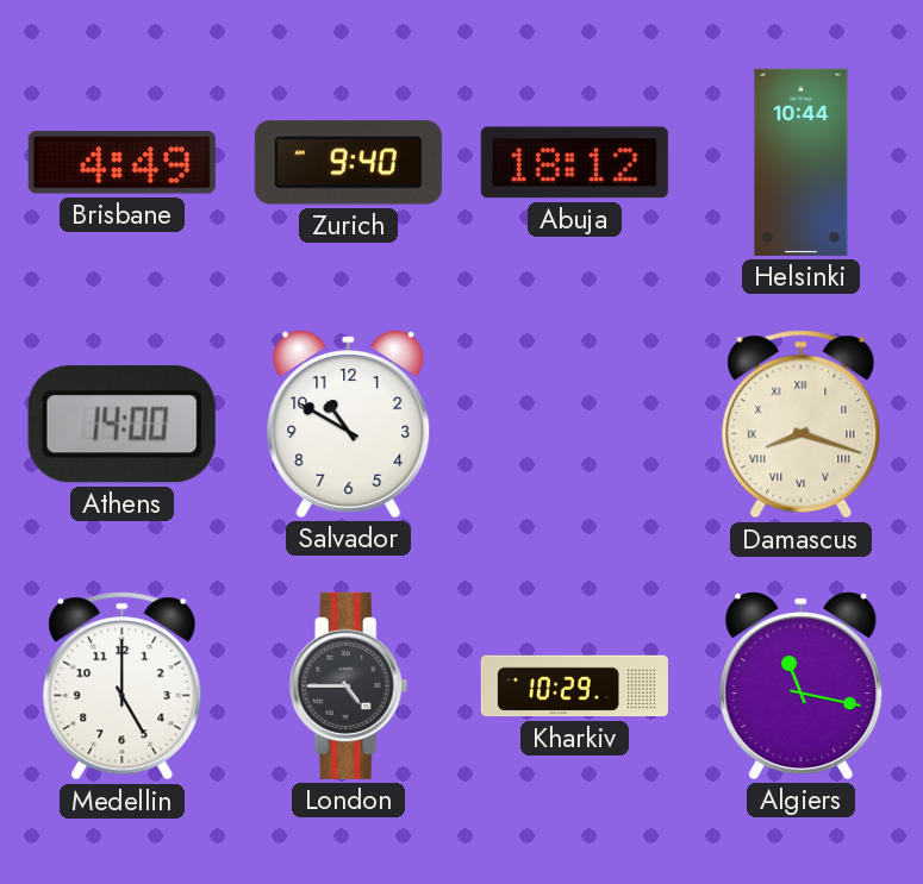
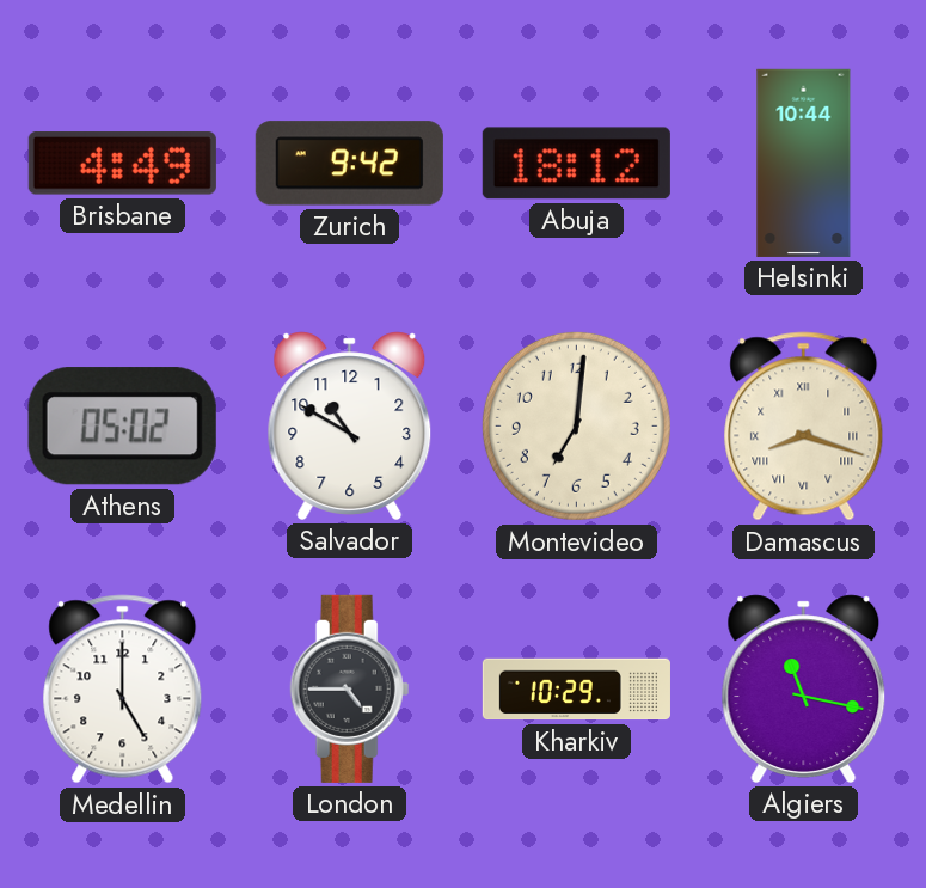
Zurich: 9:40 -> 9:42
Athens: 14:00 -> 05:02
Montevideo: none -> 7:01
